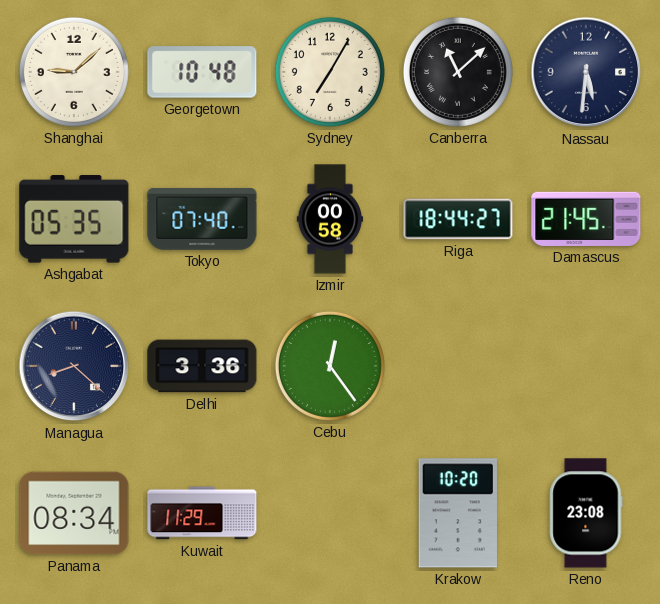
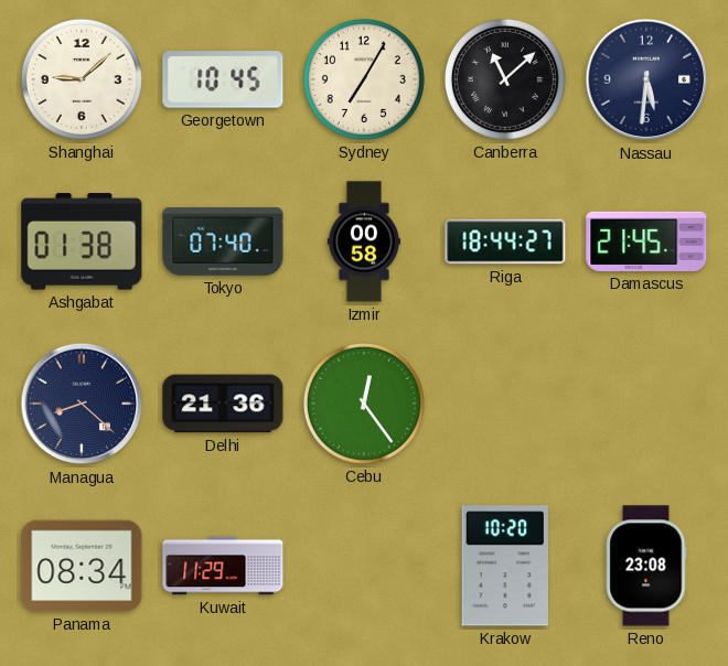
Georgetown: 10:48 -> 10:45
Ashgabat: 05:35 -> 01:38
Delhi: 3:36 -> 21:36
